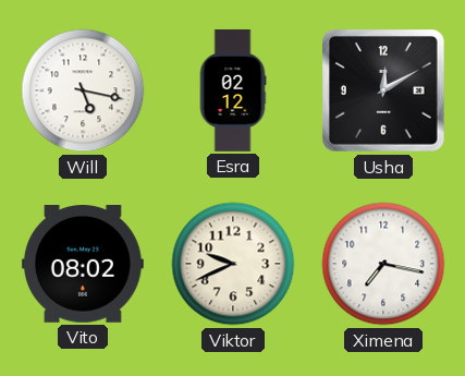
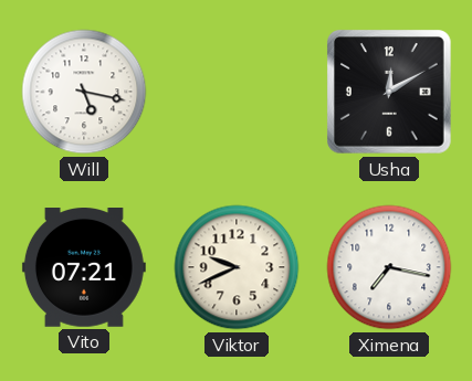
Esra: 02:12 -> none
Vito: 08:02 -> 07:21
